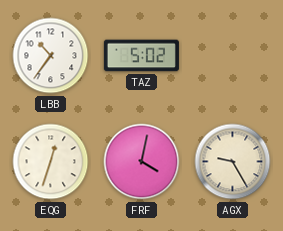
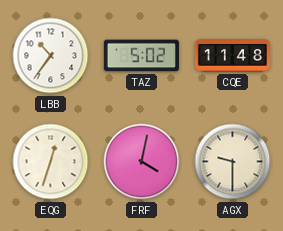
CQE: none -> 11:48
AGX: 9:25 -> 9:30
